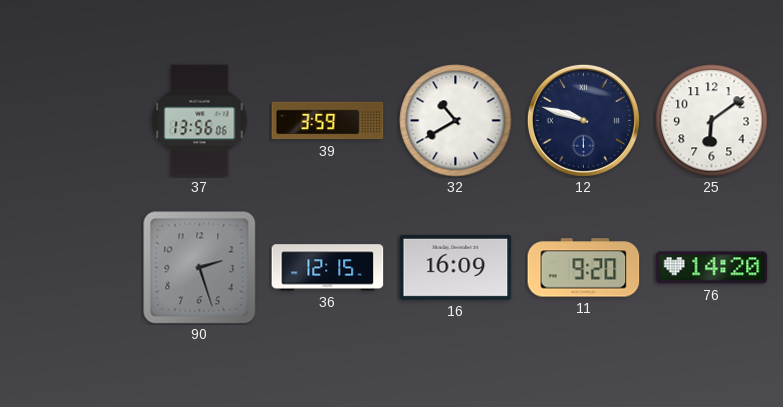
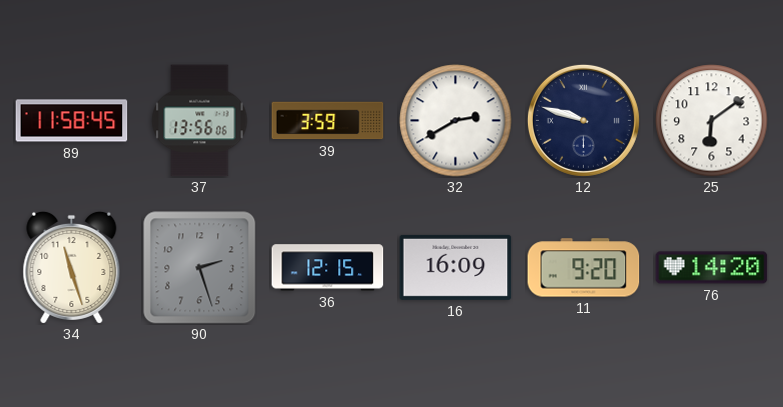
89: none -> 11:58
32: 10:40 -> 2:40
34: none -> 11:27
